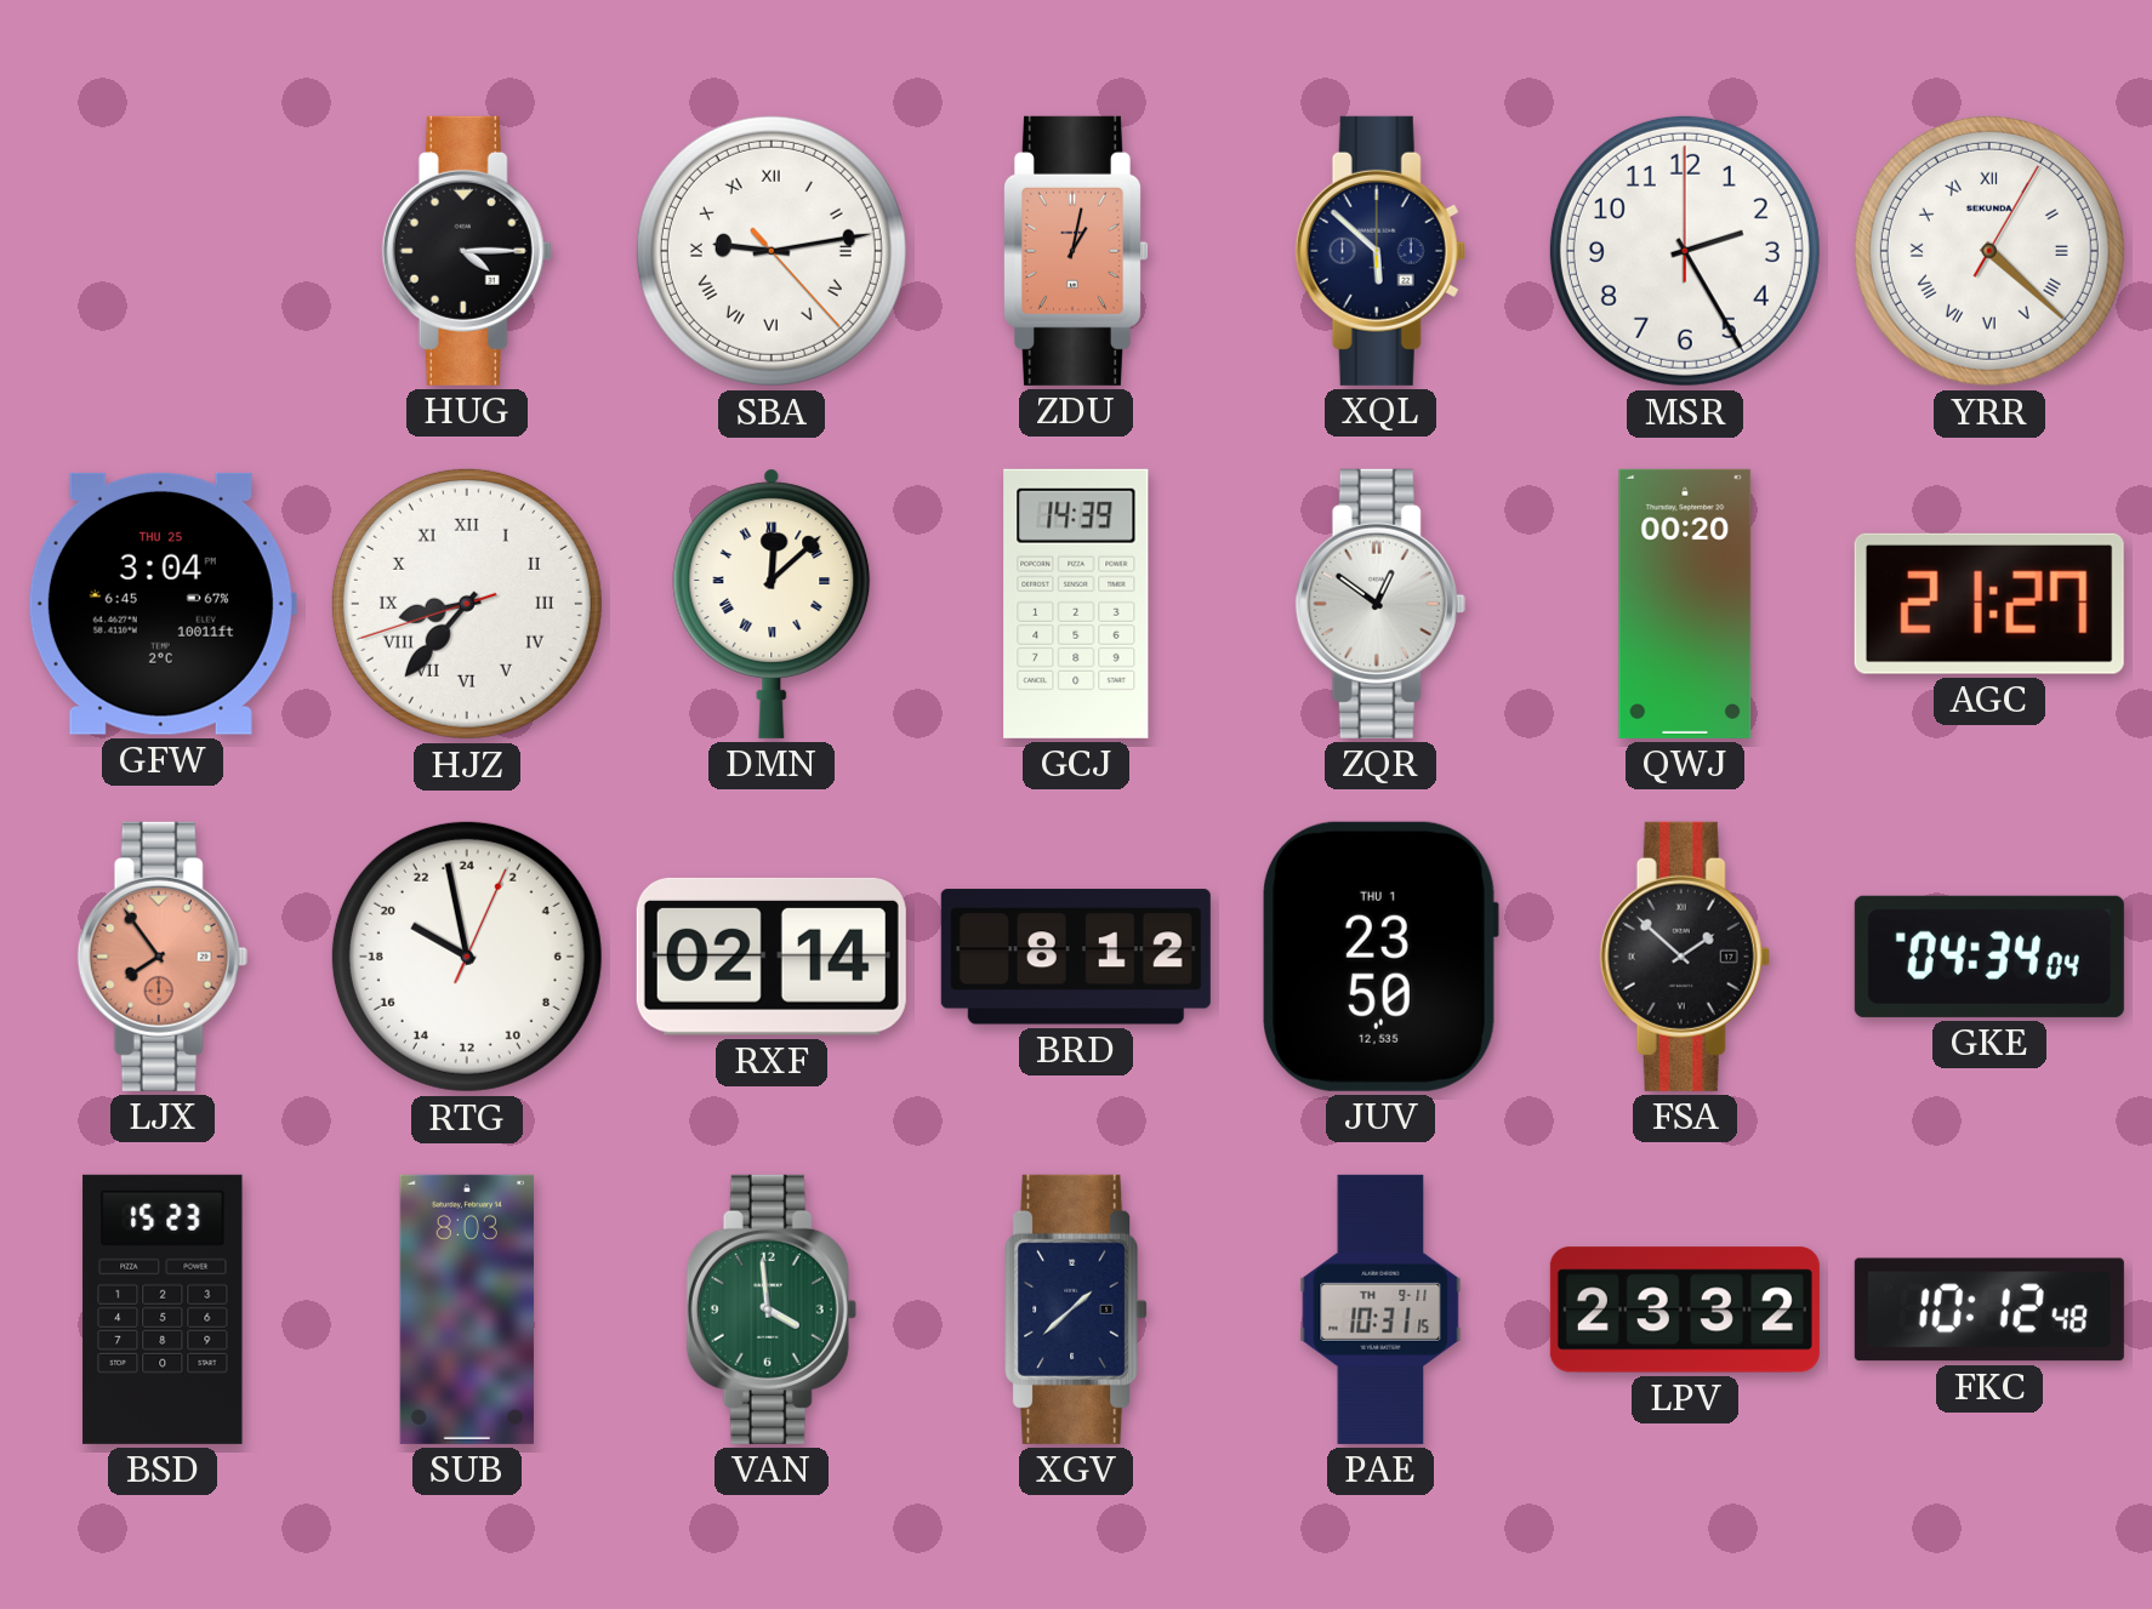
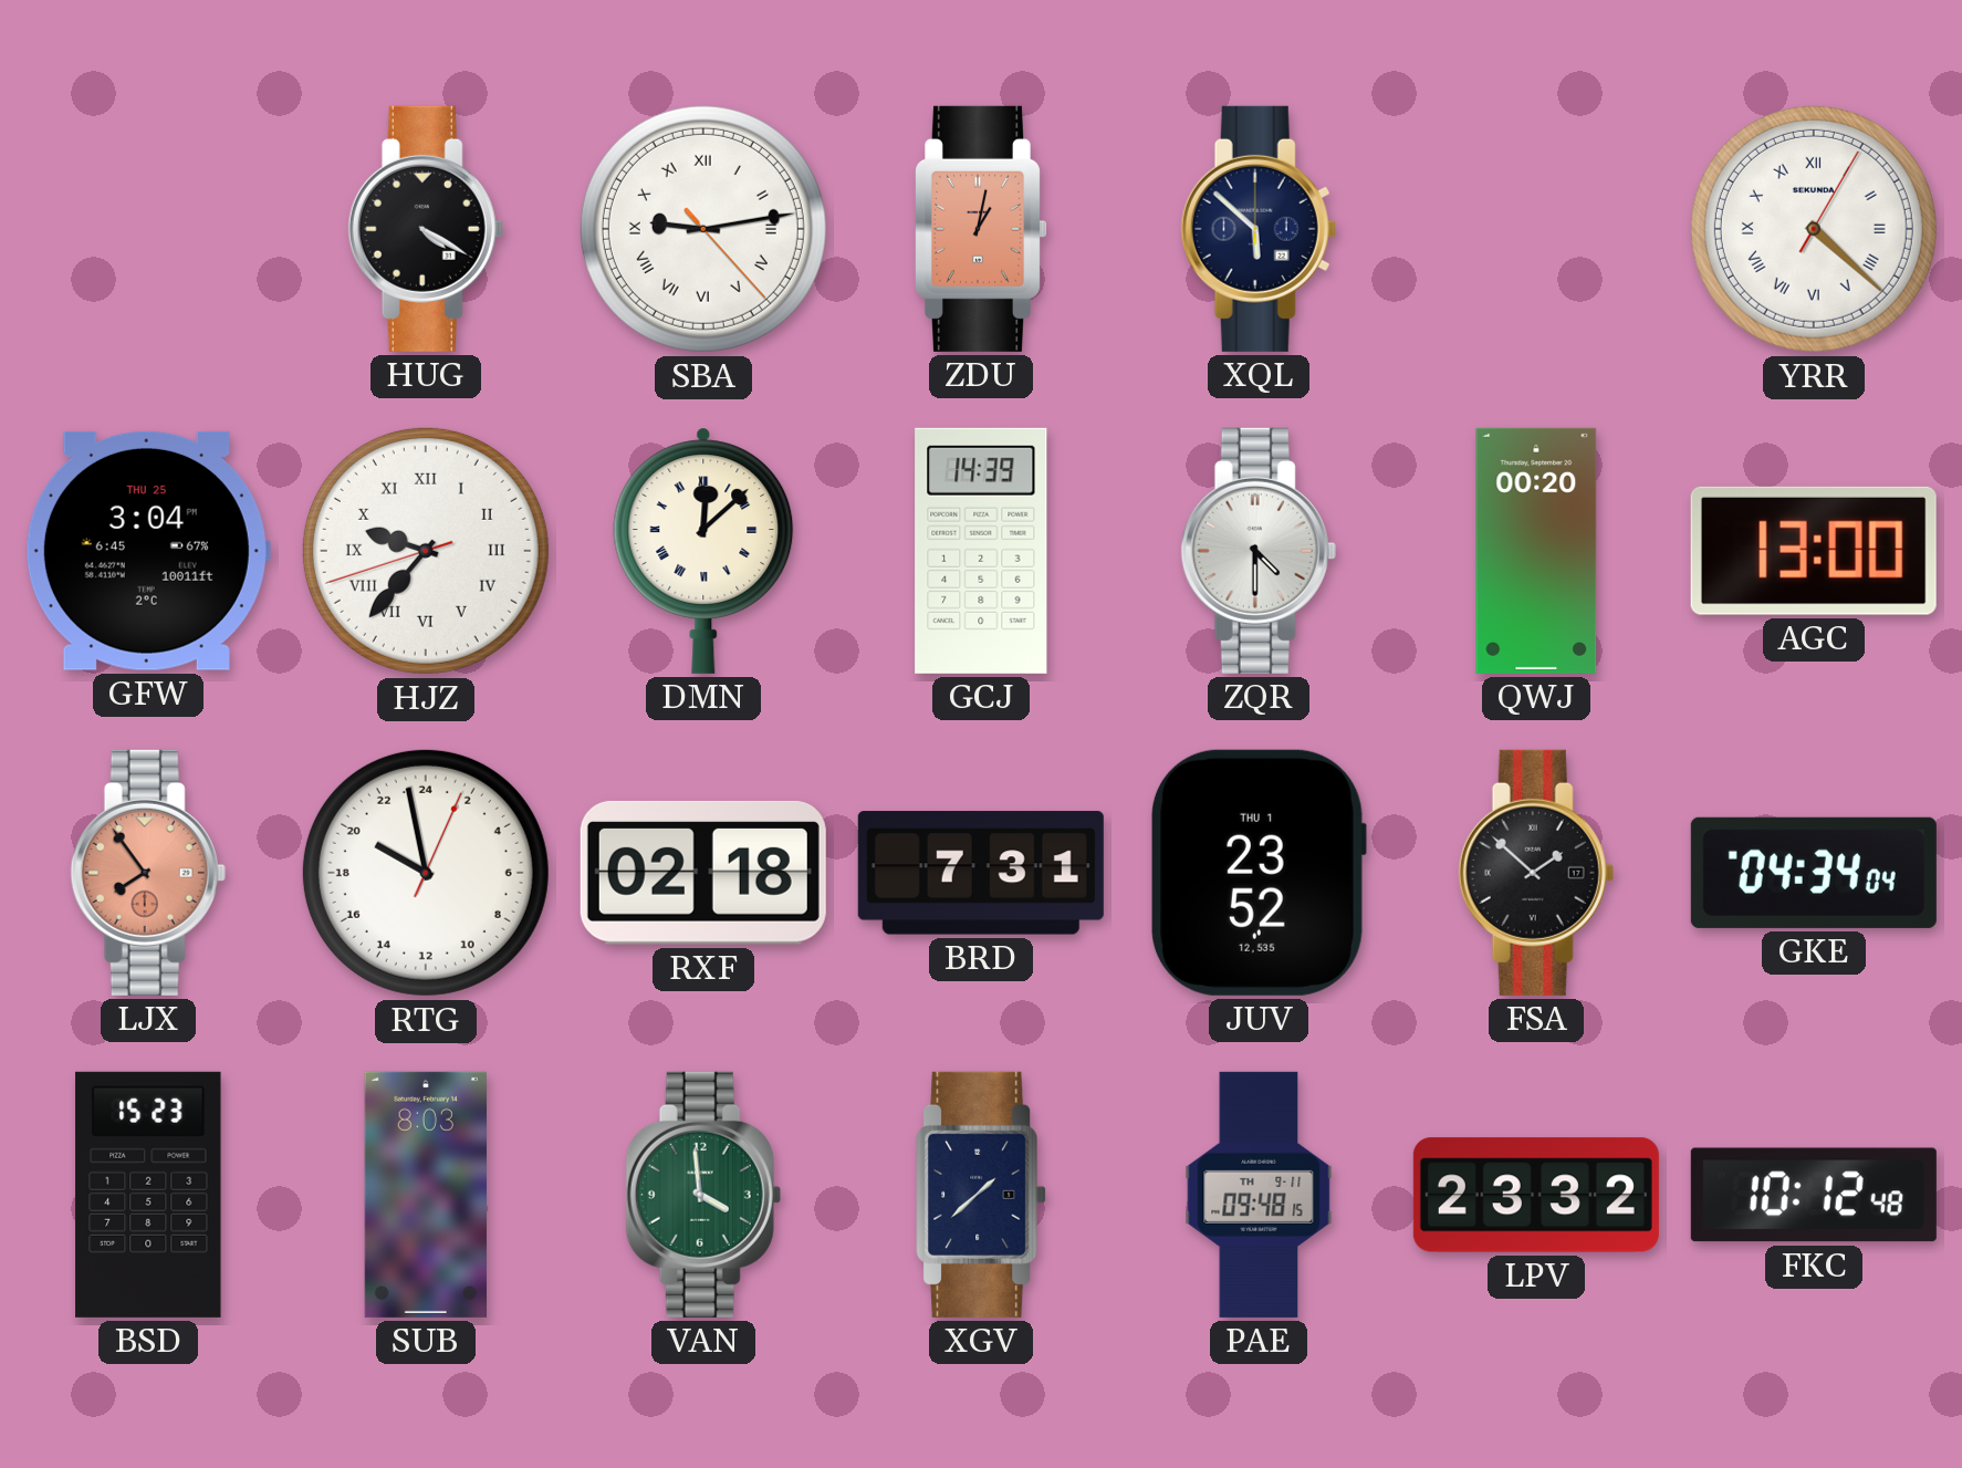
HUG: 4:15 -> 4:20
MSR: 2:25 -> none
HJZ: 8:36 -> 9:36
ZQR: 12:51 -> 4:30
AGC: 21:27 -> 13:00
RXF: 02:14 -> 02:18
BRD: 8:12 -> 7:31
JUV: 23:50 -> 23:52
PAE: 10:31 -> 09:48
